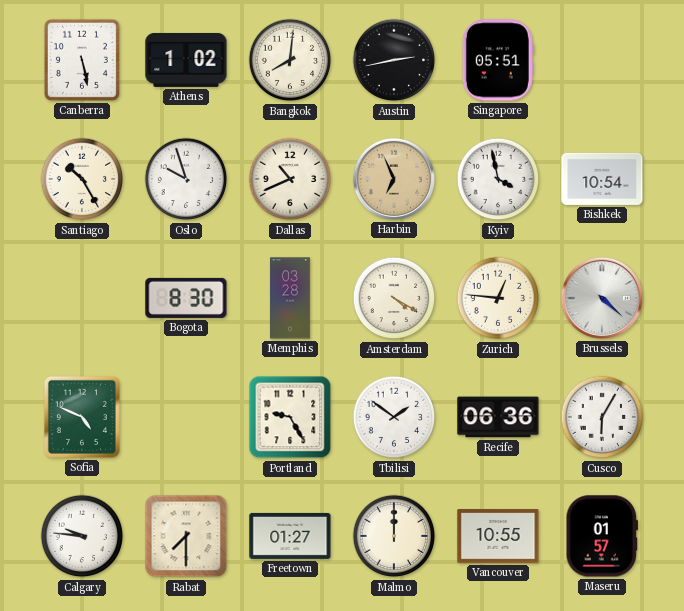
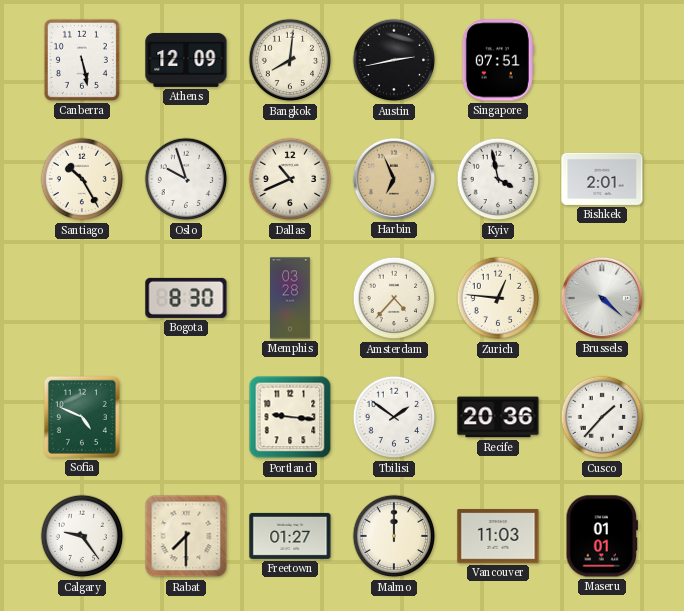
Athens: 1:02 -> 12:09
Singapore: 05:51 -> 07:51
Bishkek: 10:54 -> 2:01
Amsterdam: 4:20 -> 4:37
Portland: 9:25 -> 9:16
Recife: 06:36 -> 20:36
Cusco: 6:05 -> 1:37
Calgary: 9:46 -> 9:24
Vancouver: 10:55 -> 11:03
Maseru: 01:57 -> 01:01
